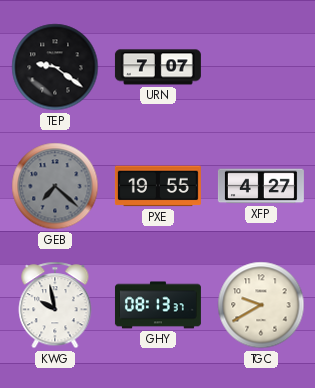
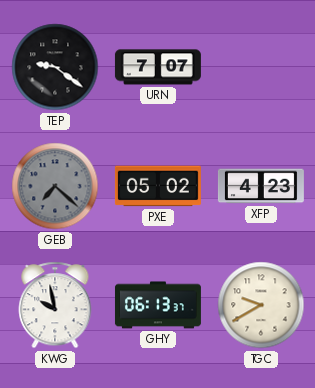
PXE: 19:55 -> 05:02
XFP: 4:27 -> 4:23
GHY: 08:13 -> 06:13
